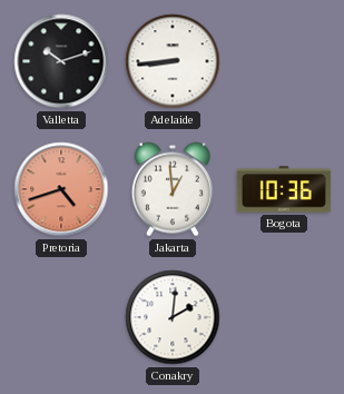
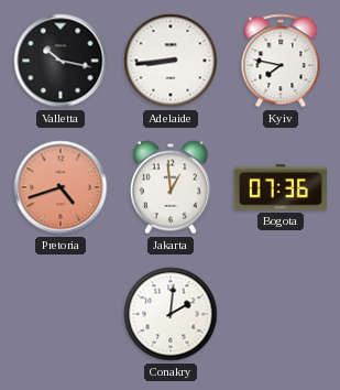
Valletta: 10:12 -> 10:17
Kyiv: none -> 7:47
Bogota: 10:36 -> 07:36
